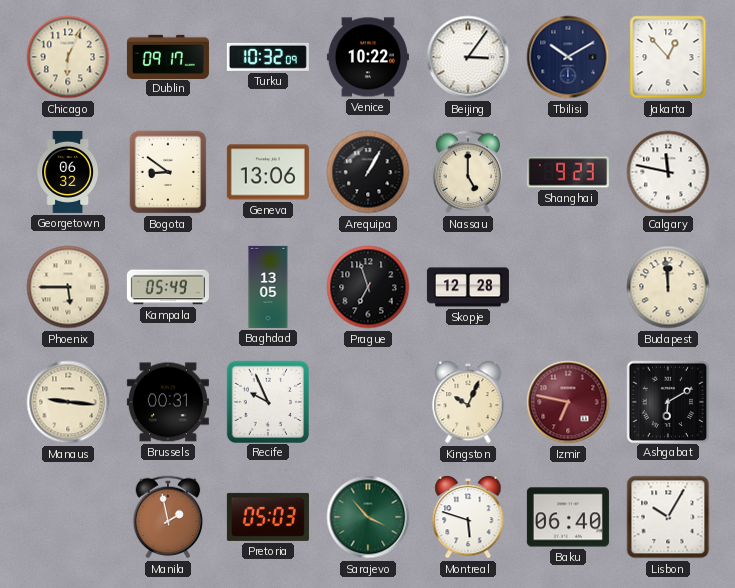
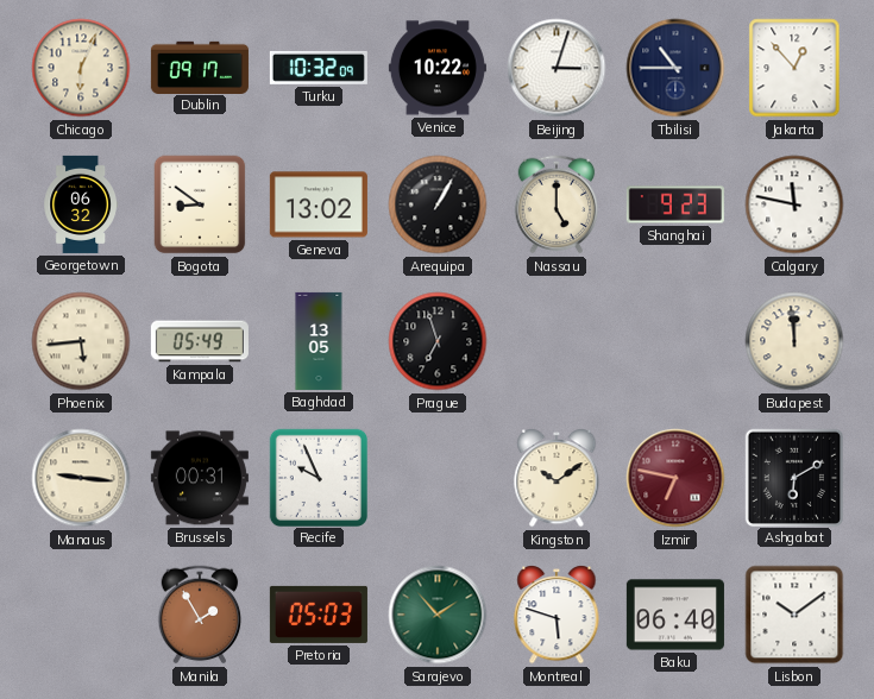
Beijing: 3:06 -> 3:03
Tbilisi: 10:10 -> 10:45
Geneva: 13:06 -> 13:02
Phoenix: 5:45 -> 5:44
Skopje: 12:28 -> none
Kingston: 10:04 -> 10:09
Manila: 1:58 -> 1:55
Sarajevo: 3:53 -> 1:53
Lisbon: 10:05 -> 10:09
